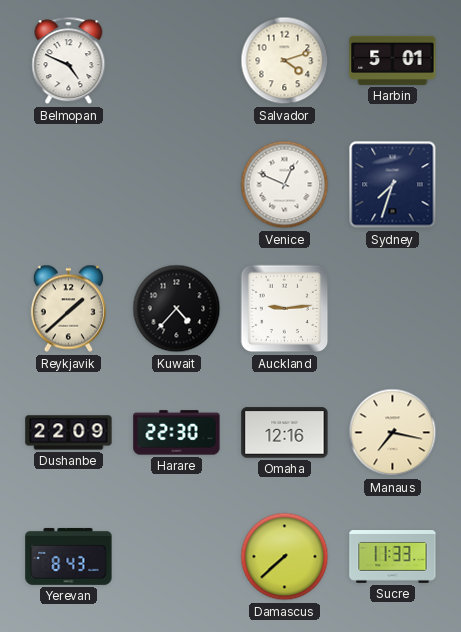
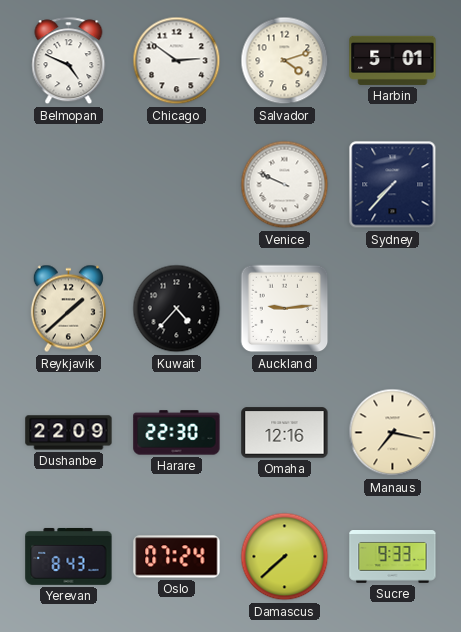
Chicago: none -> 2:51
Venice: 12:49 -> 9:49
Sydney: 7:33 -> 7:37
Oslo: none -> 07:24
Sucre: 11:33 -> 9:33
